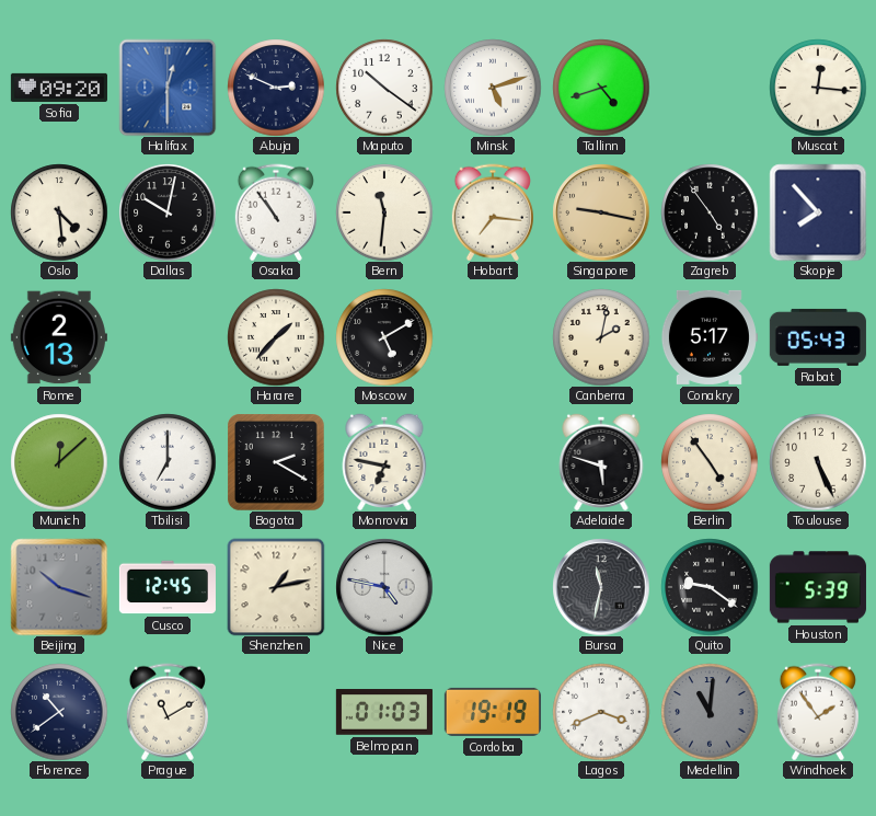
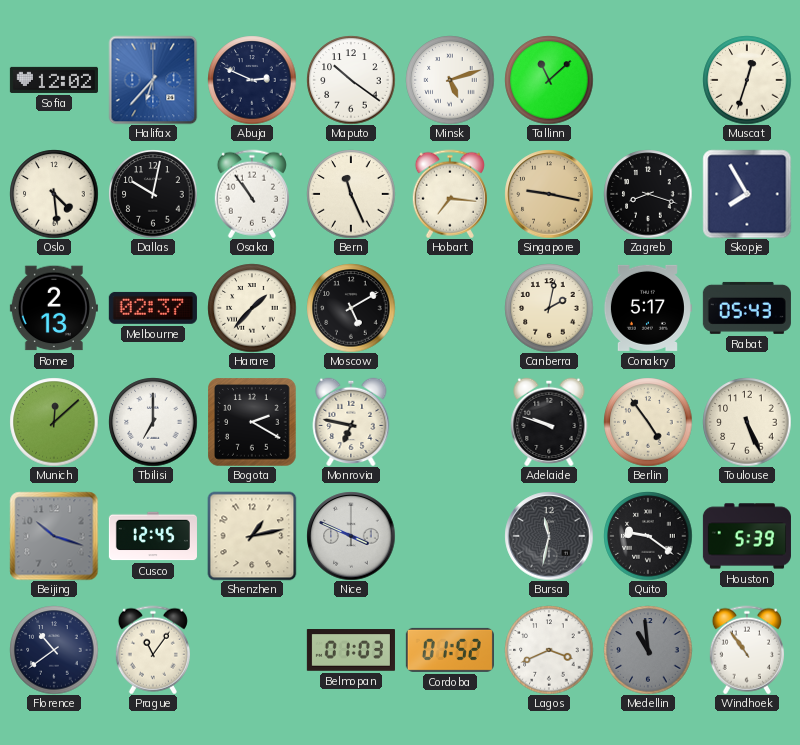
Sofia: 09:20 -> 12:02
Halifax: 12:30 -> 6:37
Tallinn: 4:42 -> 11:08
Muscat: 12:16 -> 12:33
Bern: 11:31 -> 11:26
Zagreb: 4:54 -> 8:18
Skopje: 7:53 -> 7:55
Melbourne: none -> 02:37
Adelaide: 5:48 -> 9:48
Nice: 4:47 -> 3:49
Prague: 11:10 -> 11:06
Cordoba: 19:19 -> 01:52
Medellin: 11:01 -> 10:59
Windhoek: 1:54 -> 10:54
